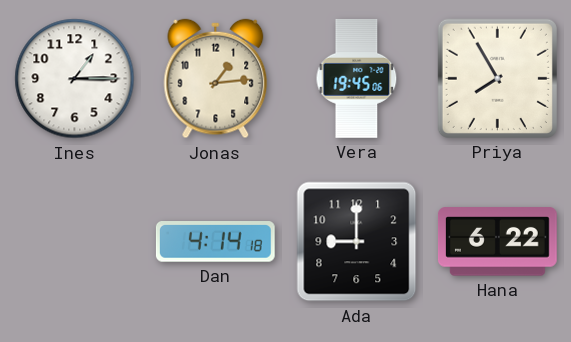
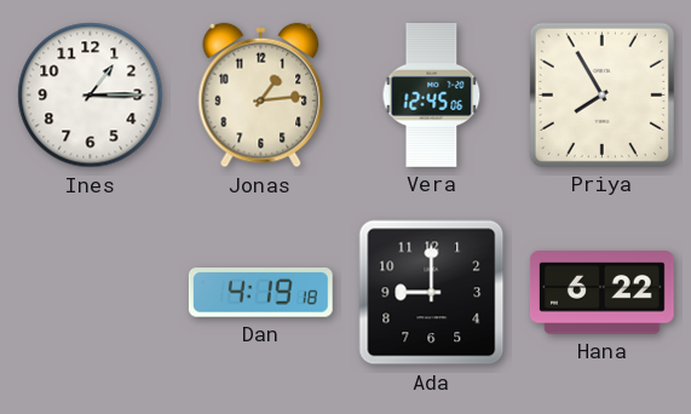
Vera: 19:45 -> 12:45
Dan: 4:14 -> 4:19
